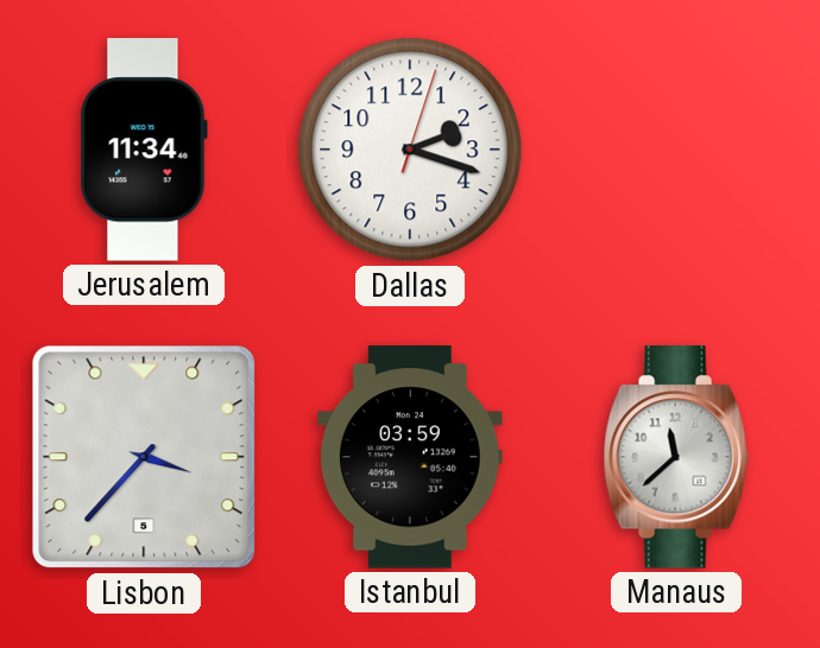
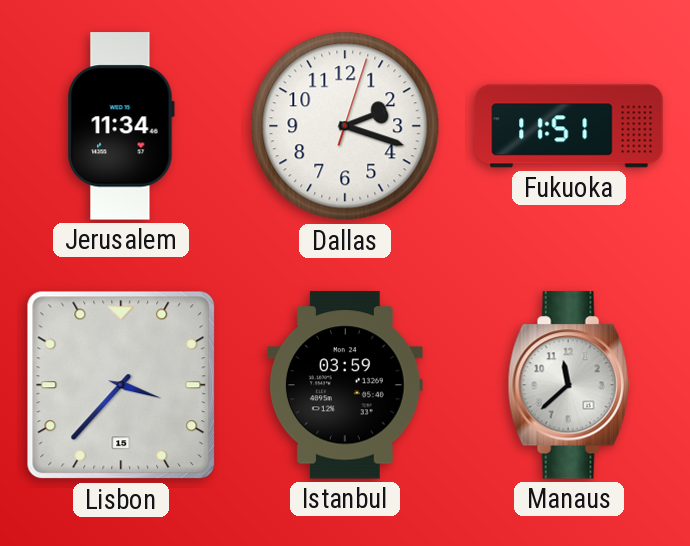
Fukuoka: none -> 11:51
Lisbon date: 5 -> 15
